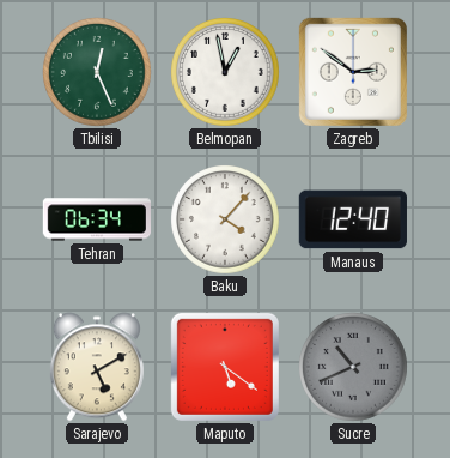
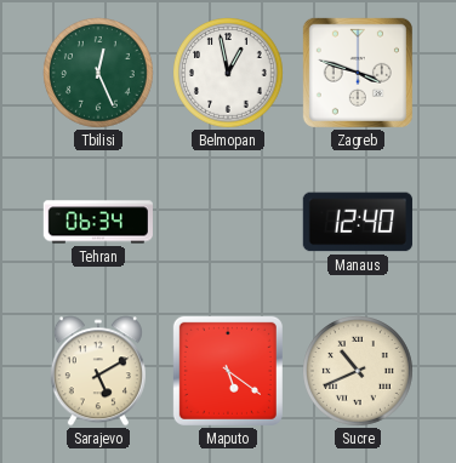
Zagreb: 2:51 -> 3:48
Baku: 4:07 -> none
Sucre dial: grey -> cream
